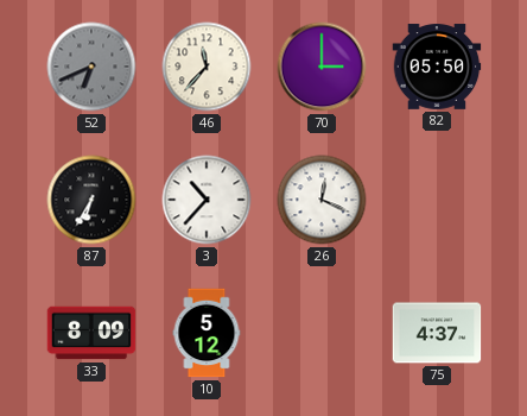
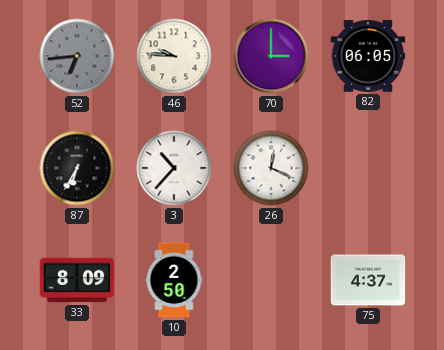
52: 6:41 -> 6:44
46: 11:37 -> 9:46
82: 05:50 -> 06:05
10: 5:12 -> 2:50
